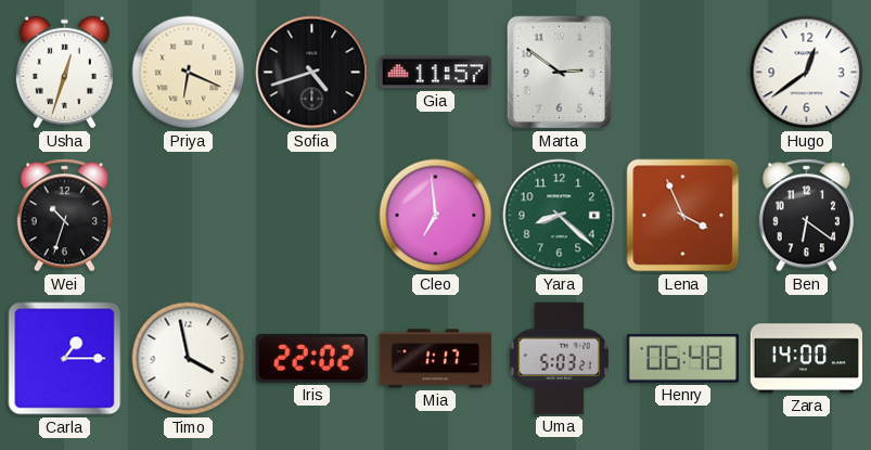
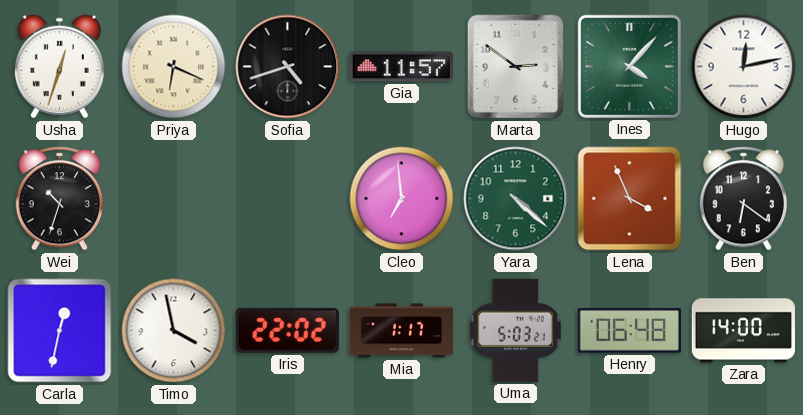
Ines: none -> 4:07
Hugo: 12:39 -> 12:13
Yara: 8:22 -> 4:22
Carla: 1:15 -> 12:32
